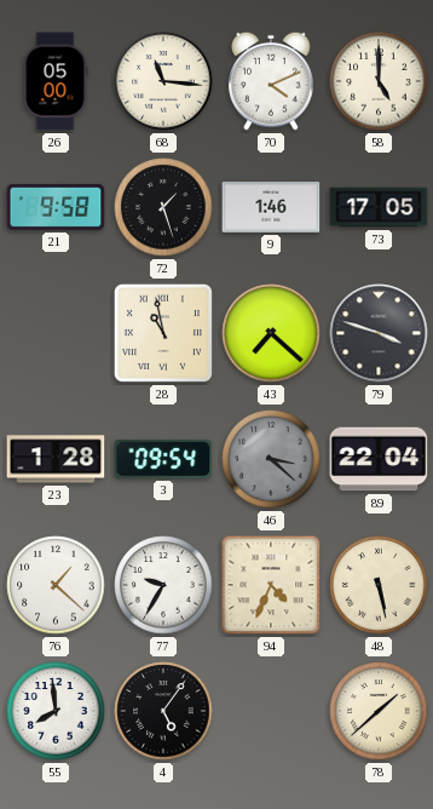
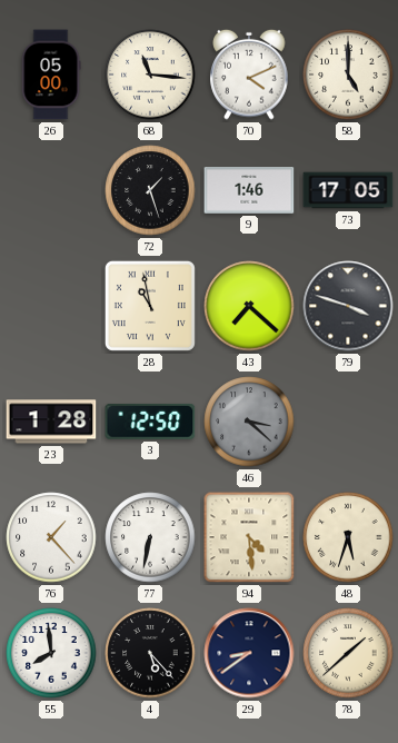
21: 9:58 -> none
3: 09:54 -> 12:50
89: 22:04 -> none
76: 1:22 -> 1:23
77: 9:35 -> 6:32
94: 4:34 -> 4:29
48: 5:28 -> 5:33
4: 5:06 -> 5:23
29: none -> 8:39
